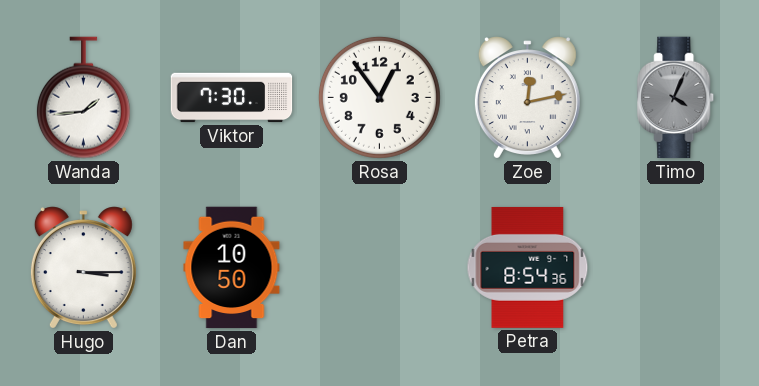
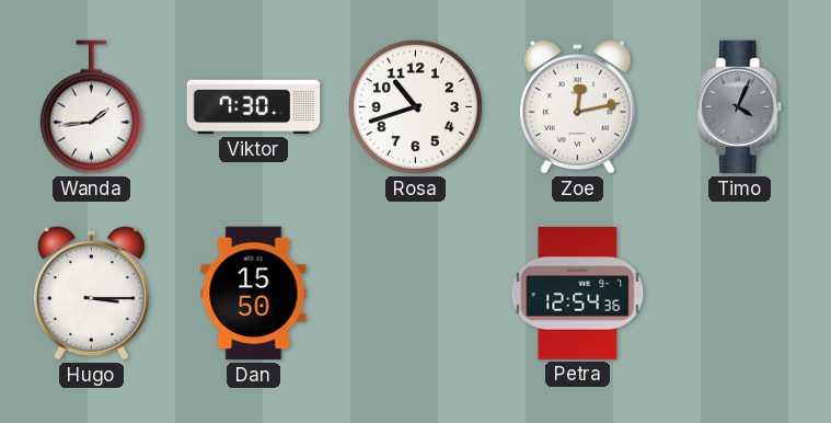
Rosa: 12:54 -> 10:42
Dan: 10:50 -> 15:50
Petra: 8:54 -> 12:54
